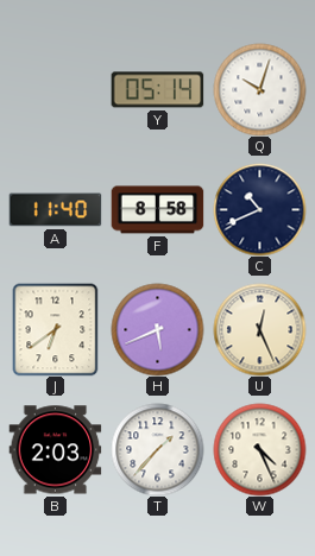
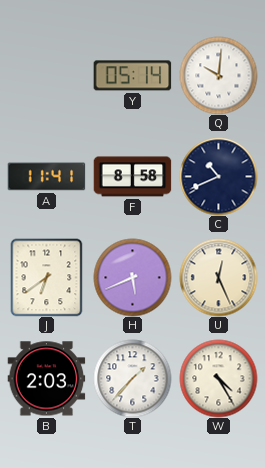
Q: 10:03 -> 10:01
A: 11:40 -> 11:41
W: 4:26 -> 4:25
